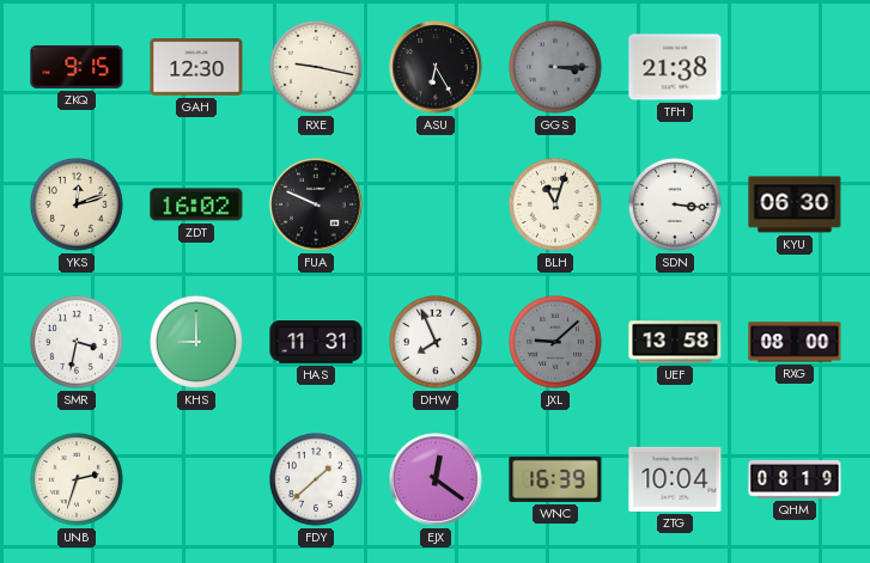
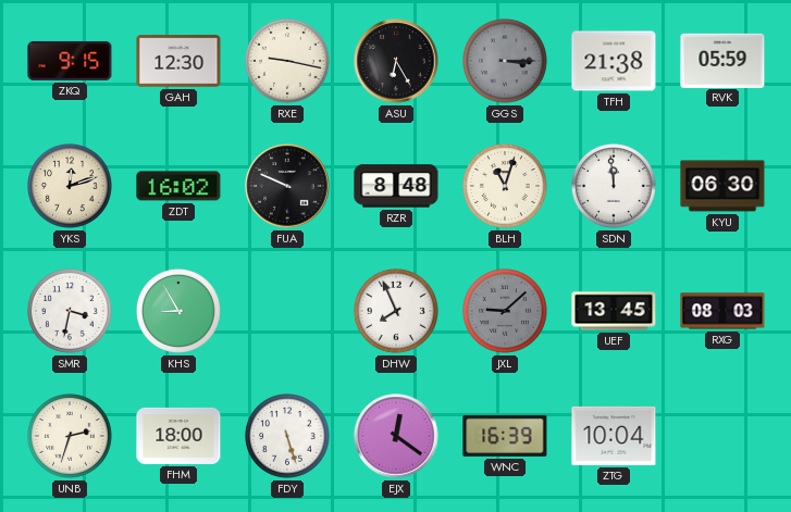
RVK: none -> 05:59
RZR: none -> 8:48
SDN: 3:16 -> 11:59
KHS: 9:00 -> 8:55
HAS: 11:31 -> none
UEF: 13:58 -> 13:45
RXG: 08:00 -> 08:03
FHM: none -> 18:00
FDY: 1:38 -> 5:27
QHM: 08:19 -> none
